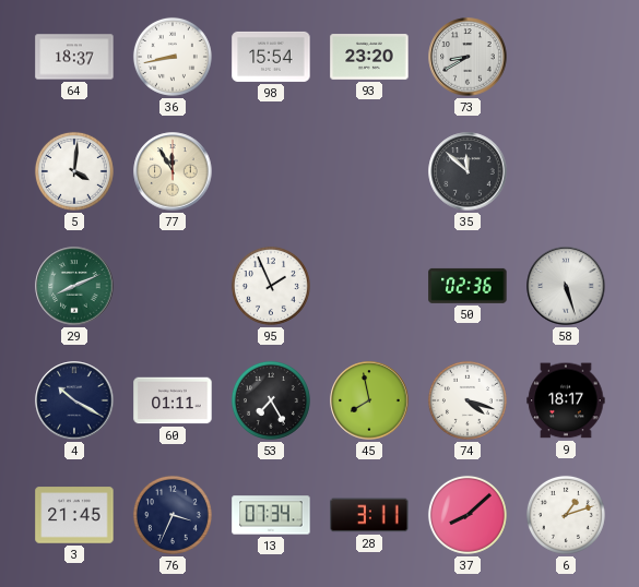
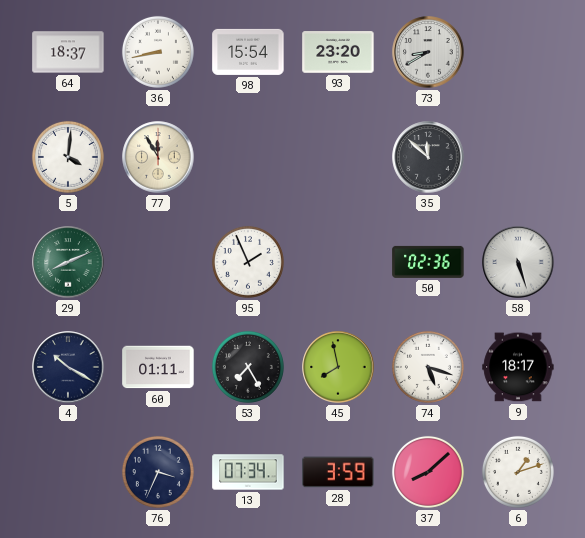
74: 4:18 -> 5:18
3: 21:45 -> none
28: 3:11 -> 3:59
